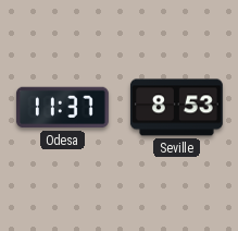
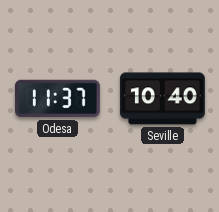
Seville: 8:53 -> 10:40
